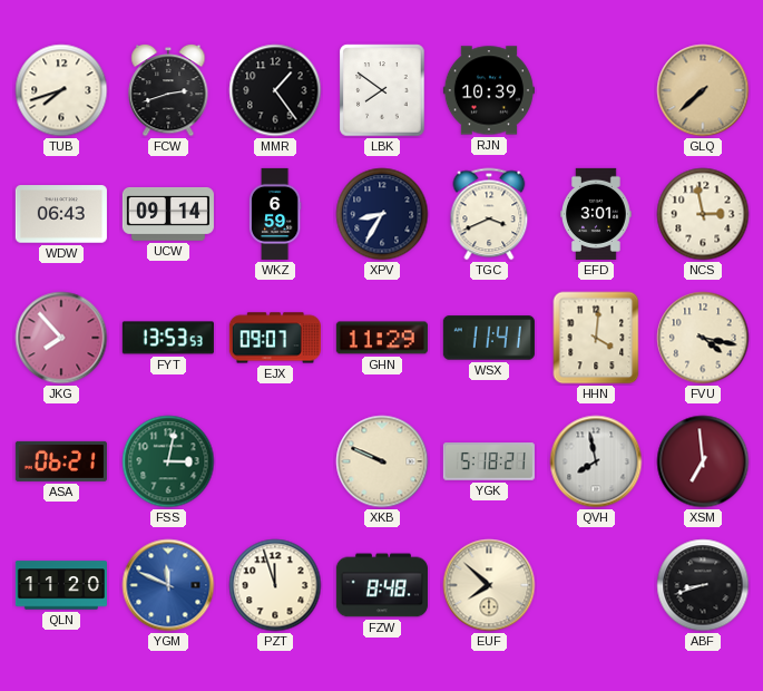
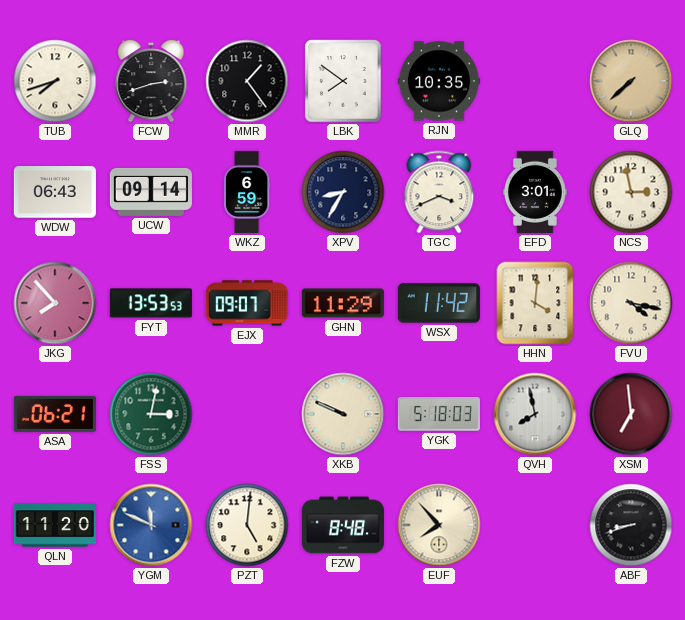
RJN: 10:39 -> 10:35
WSX: 11:41 -> 11:42
YGK: 5:18:21 -> 5:18:03
PZT: 11:57 -> 5:01
EUF: 7:52 -> 7:53
